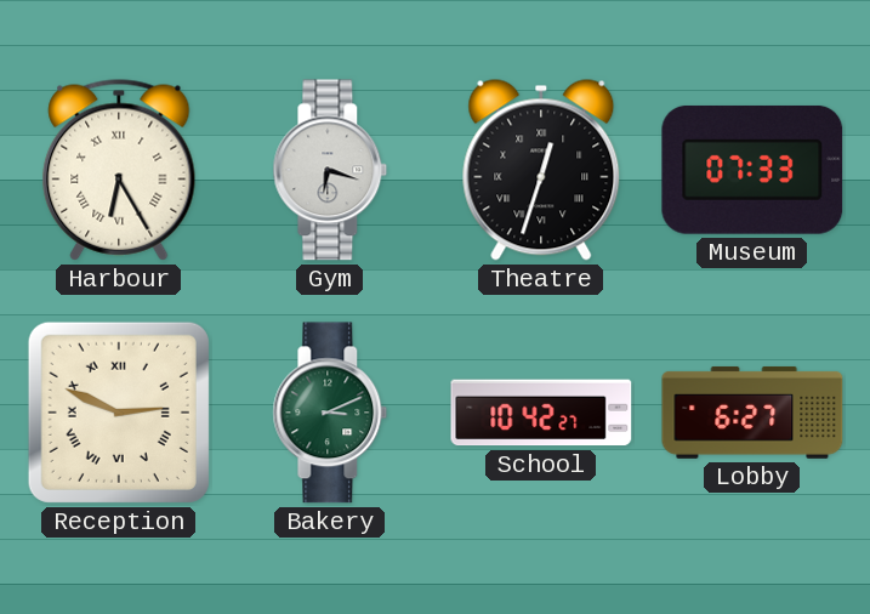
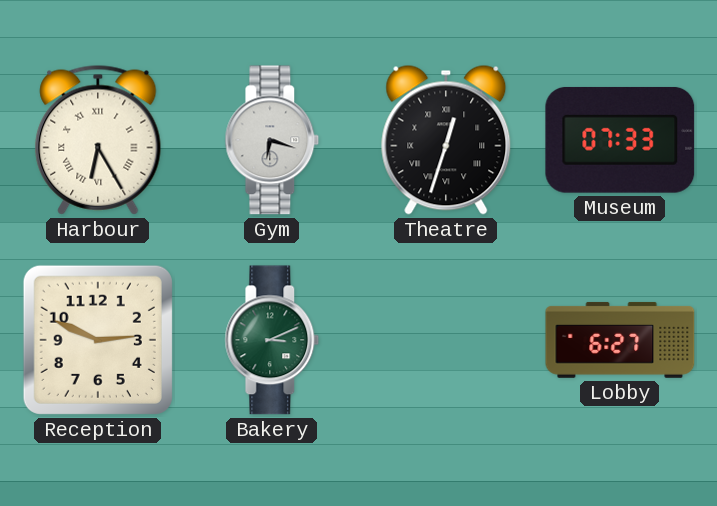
Reception numerals: Roman -> Arabic
School: 10:42 -> none
